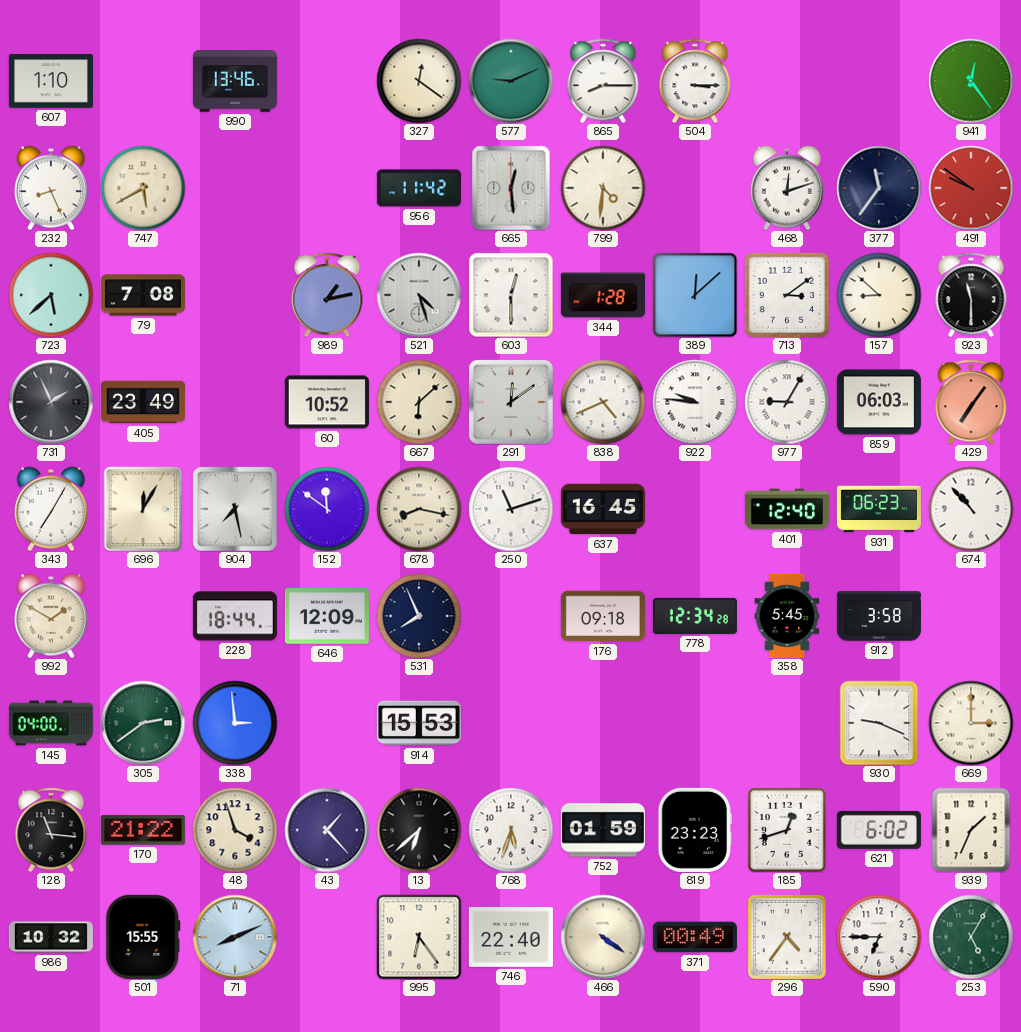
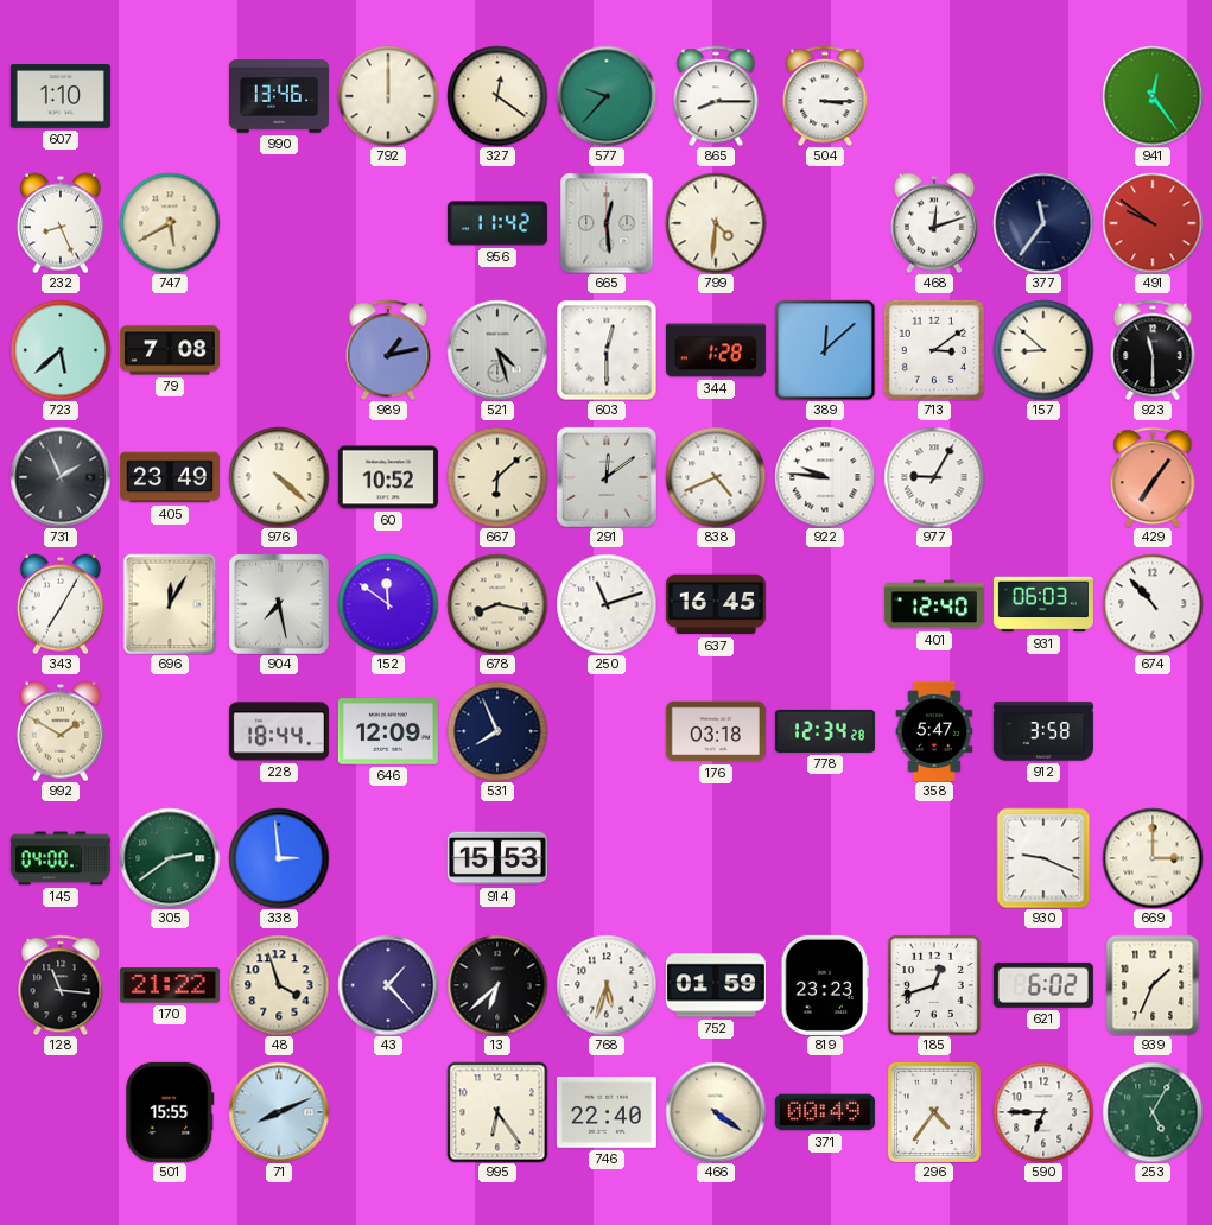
792: none -> 12:00
577: 9:11 -> 9:37
976: none -> 4:22
859: 06:03 -> none
931: 06:23 -> 06:03
176: 09:18 -> 03:18
358: 5:45 -> 5:47
986: 10:32 -> none
